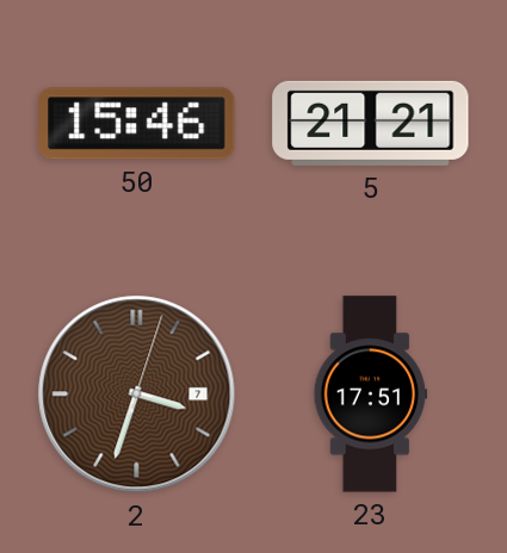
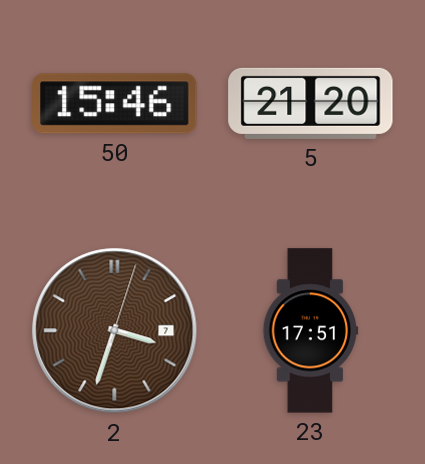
5: 21:21 -> 21:20
